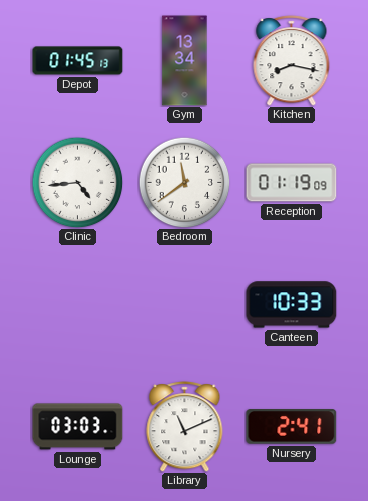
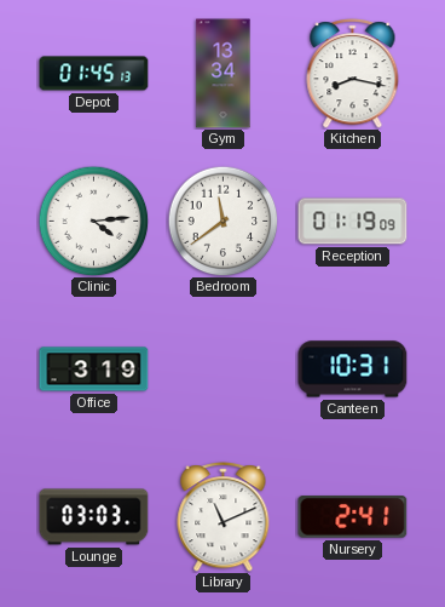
Clinic: 4:44 -> 4:14
Office: none -> 3:19
Canteen: 10:33 -> 10:31
